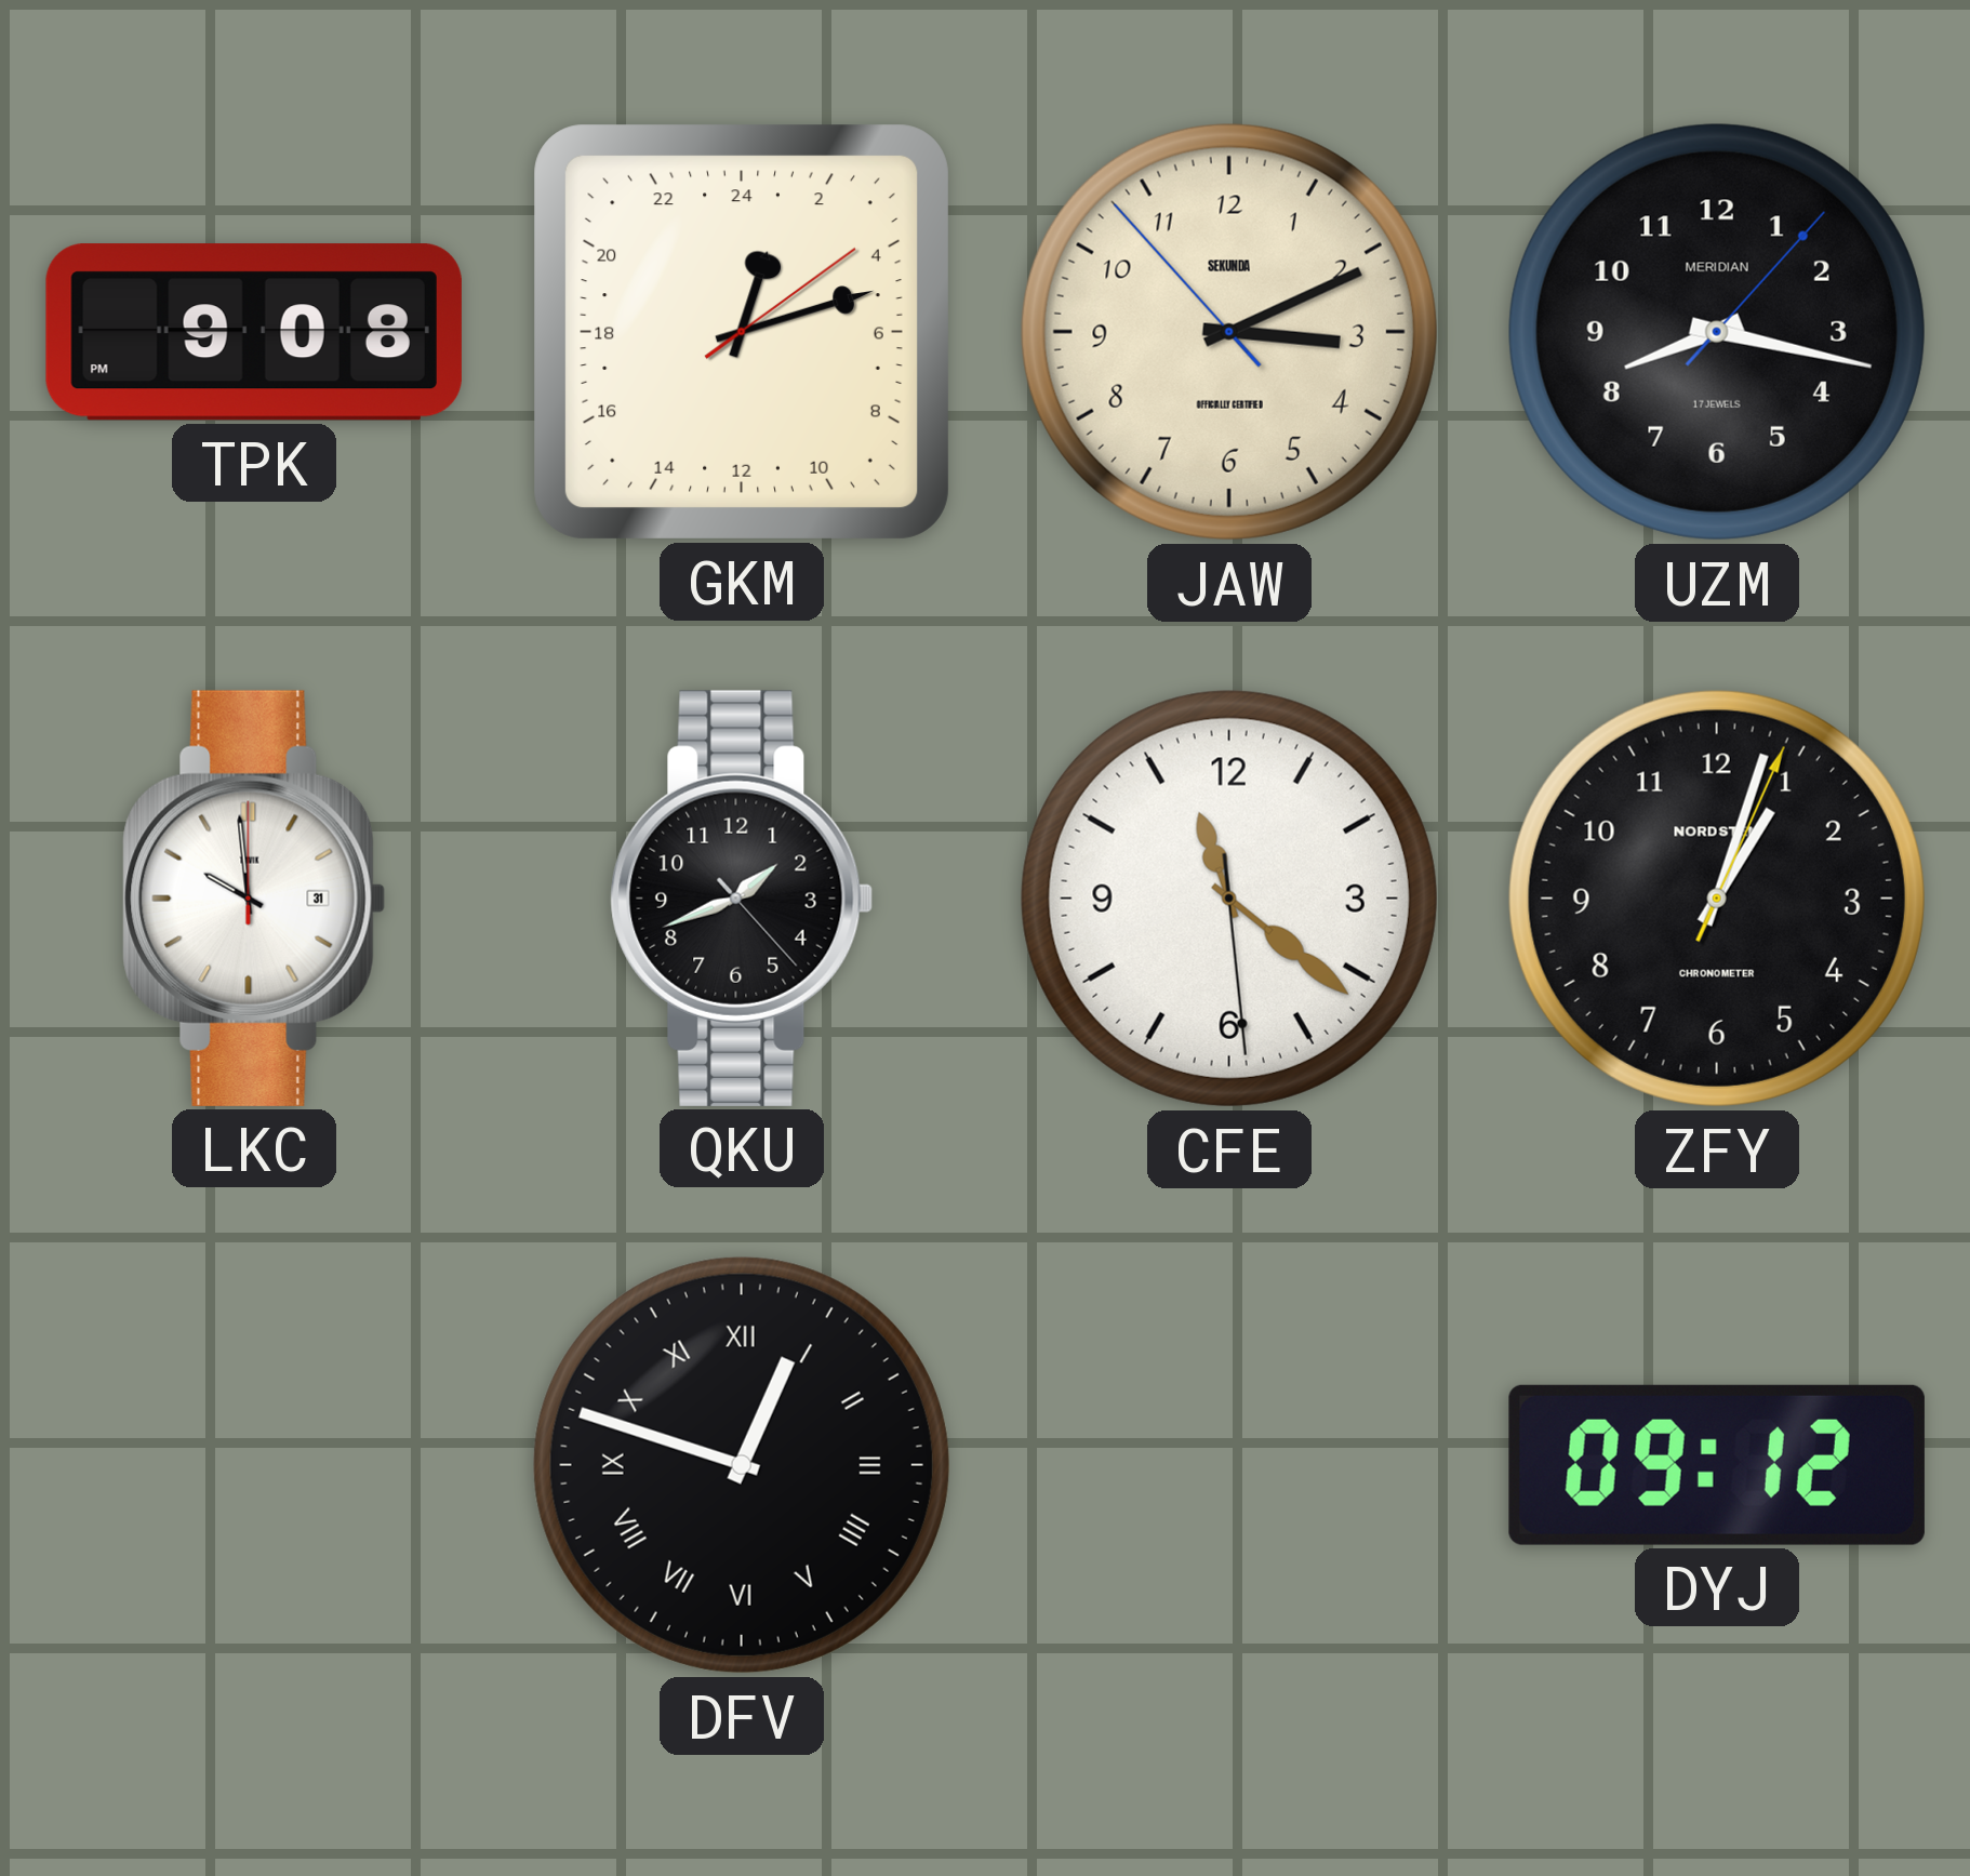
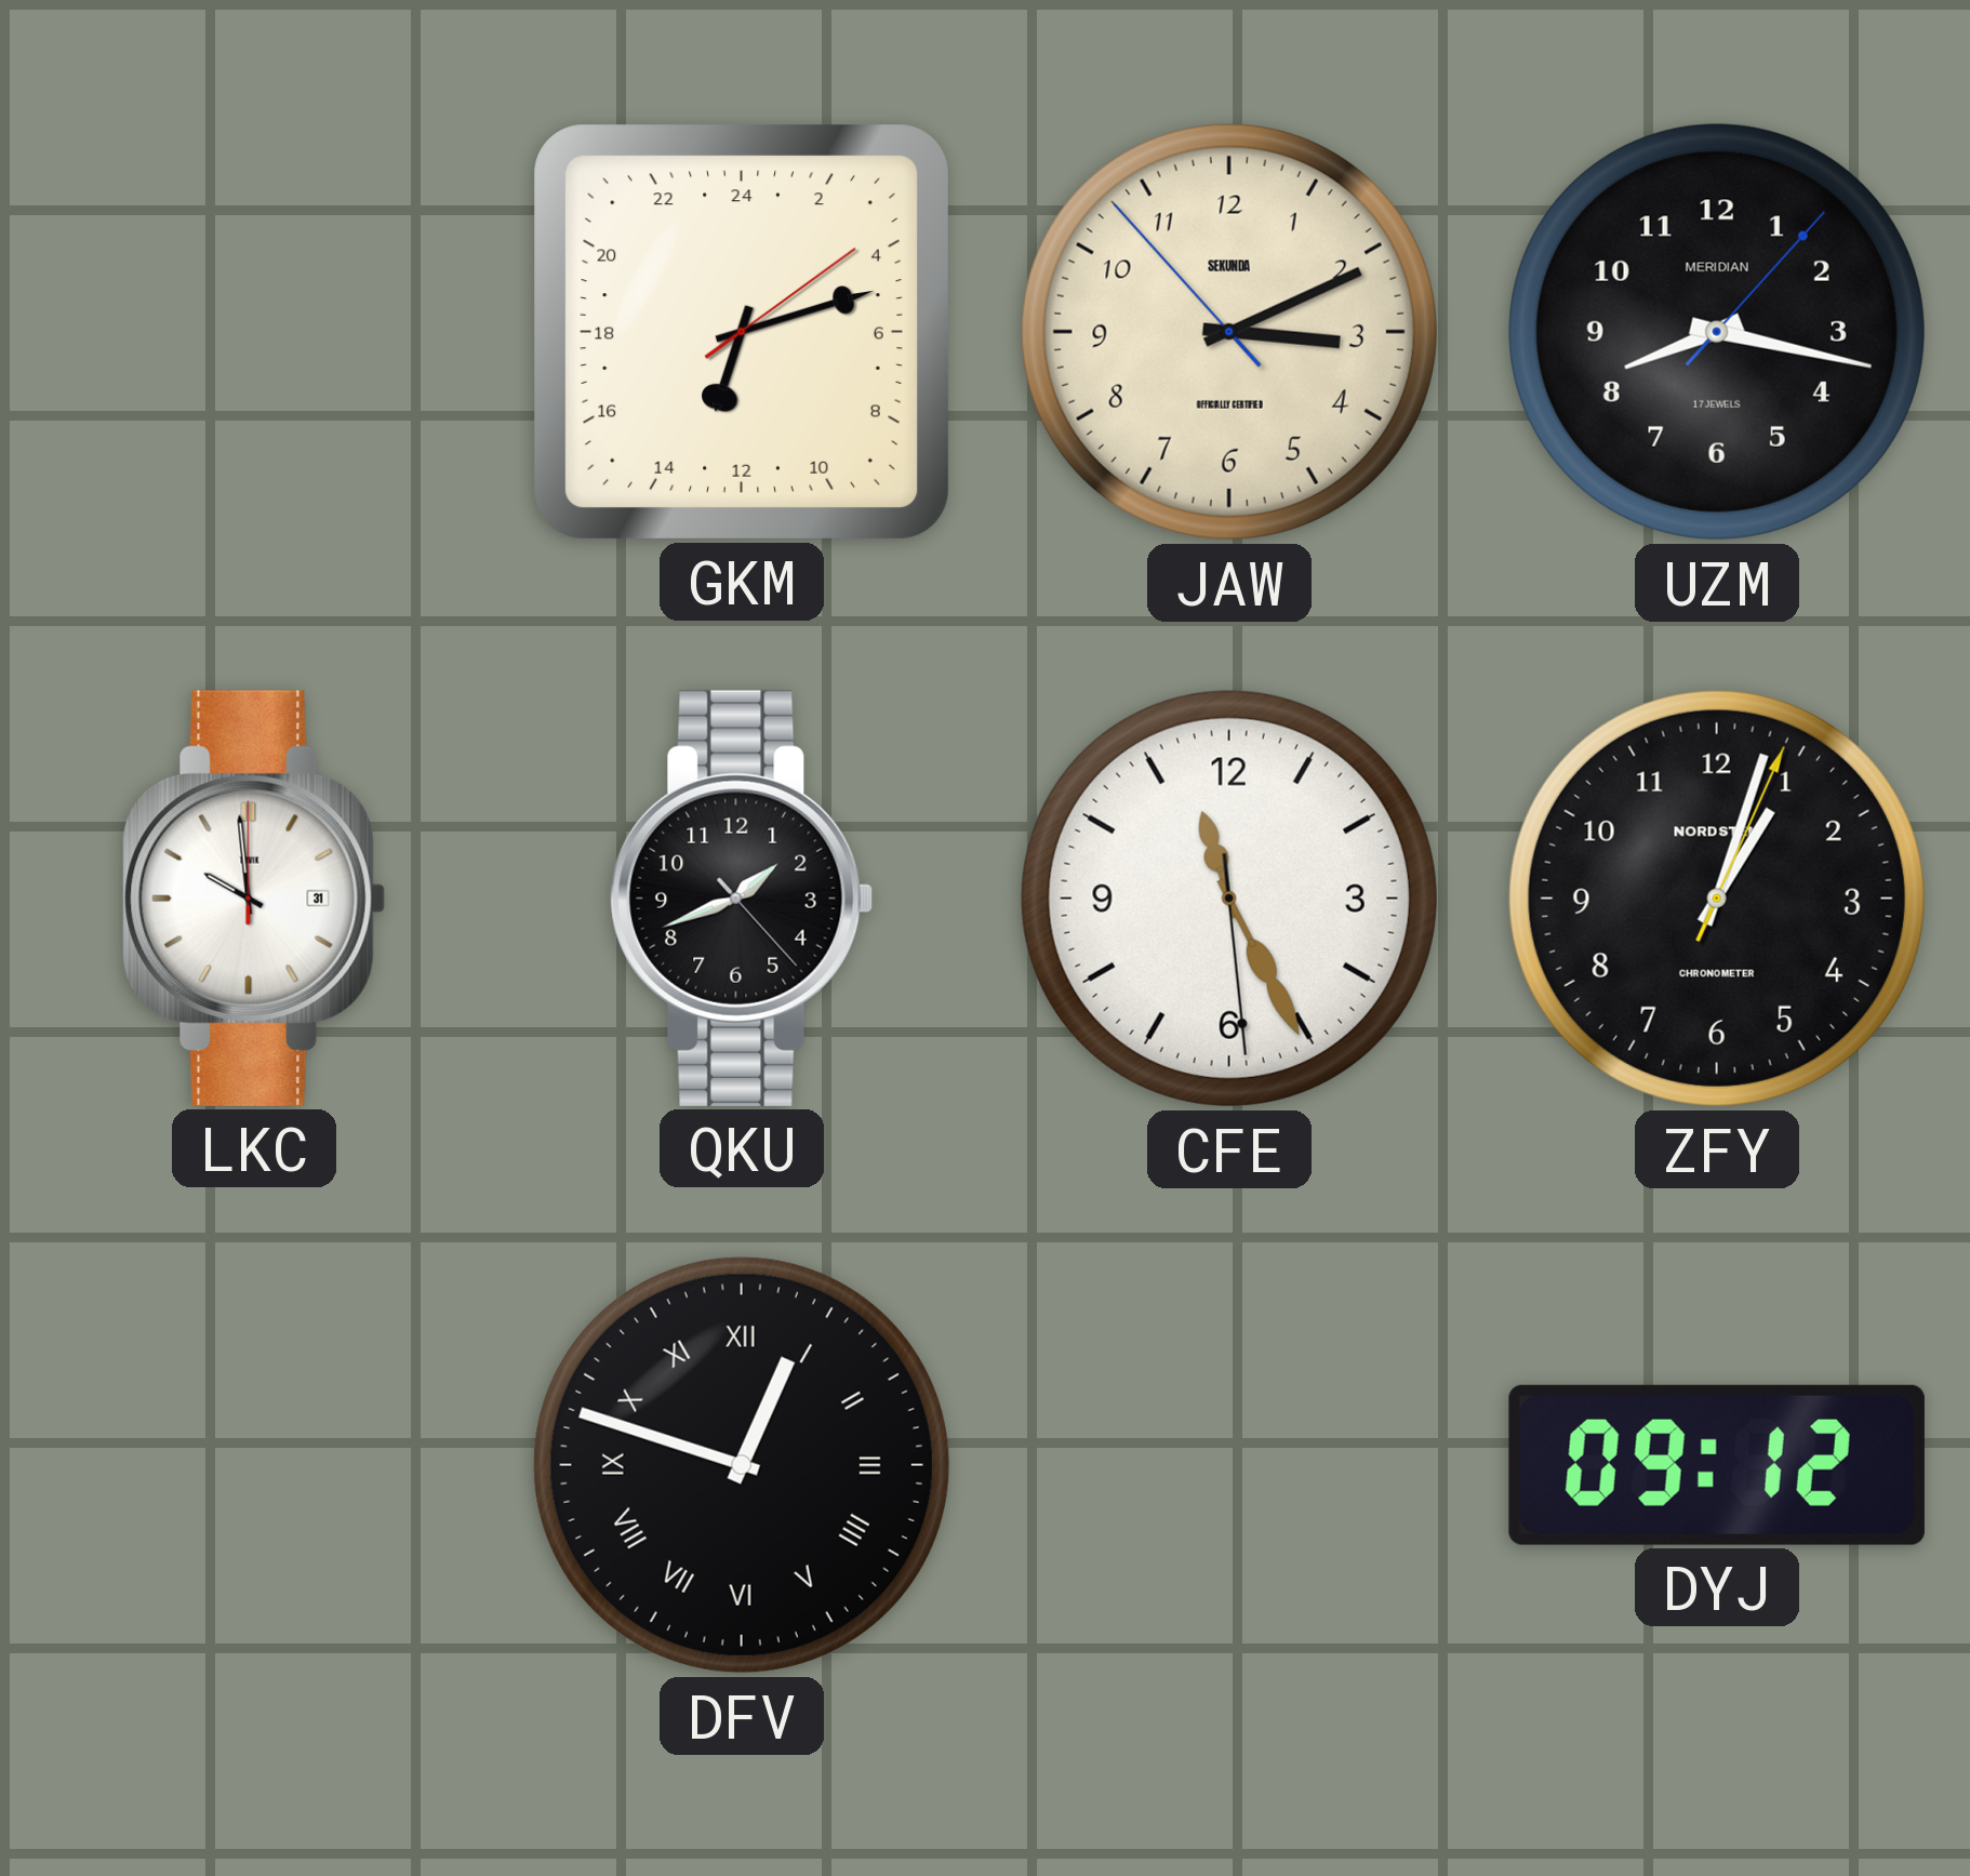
TPK: 9:08 -> none
GKM: 1:12 -> 13:12
CFE: 11:21 -> 11:25
